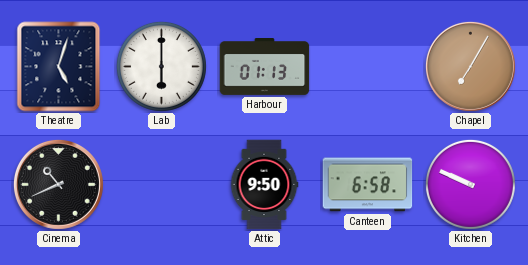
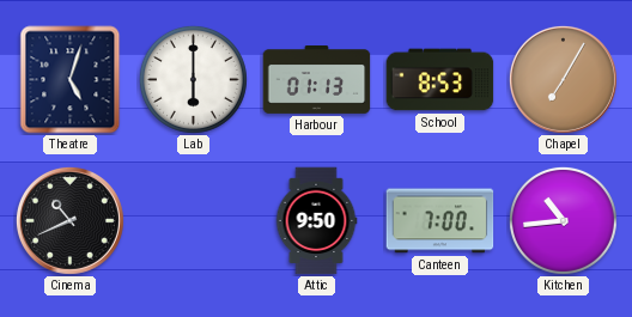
School: none -> 8:53
Canteen: 6:58 -> 7:00
Kitchen: 9:49 -> 10:44
